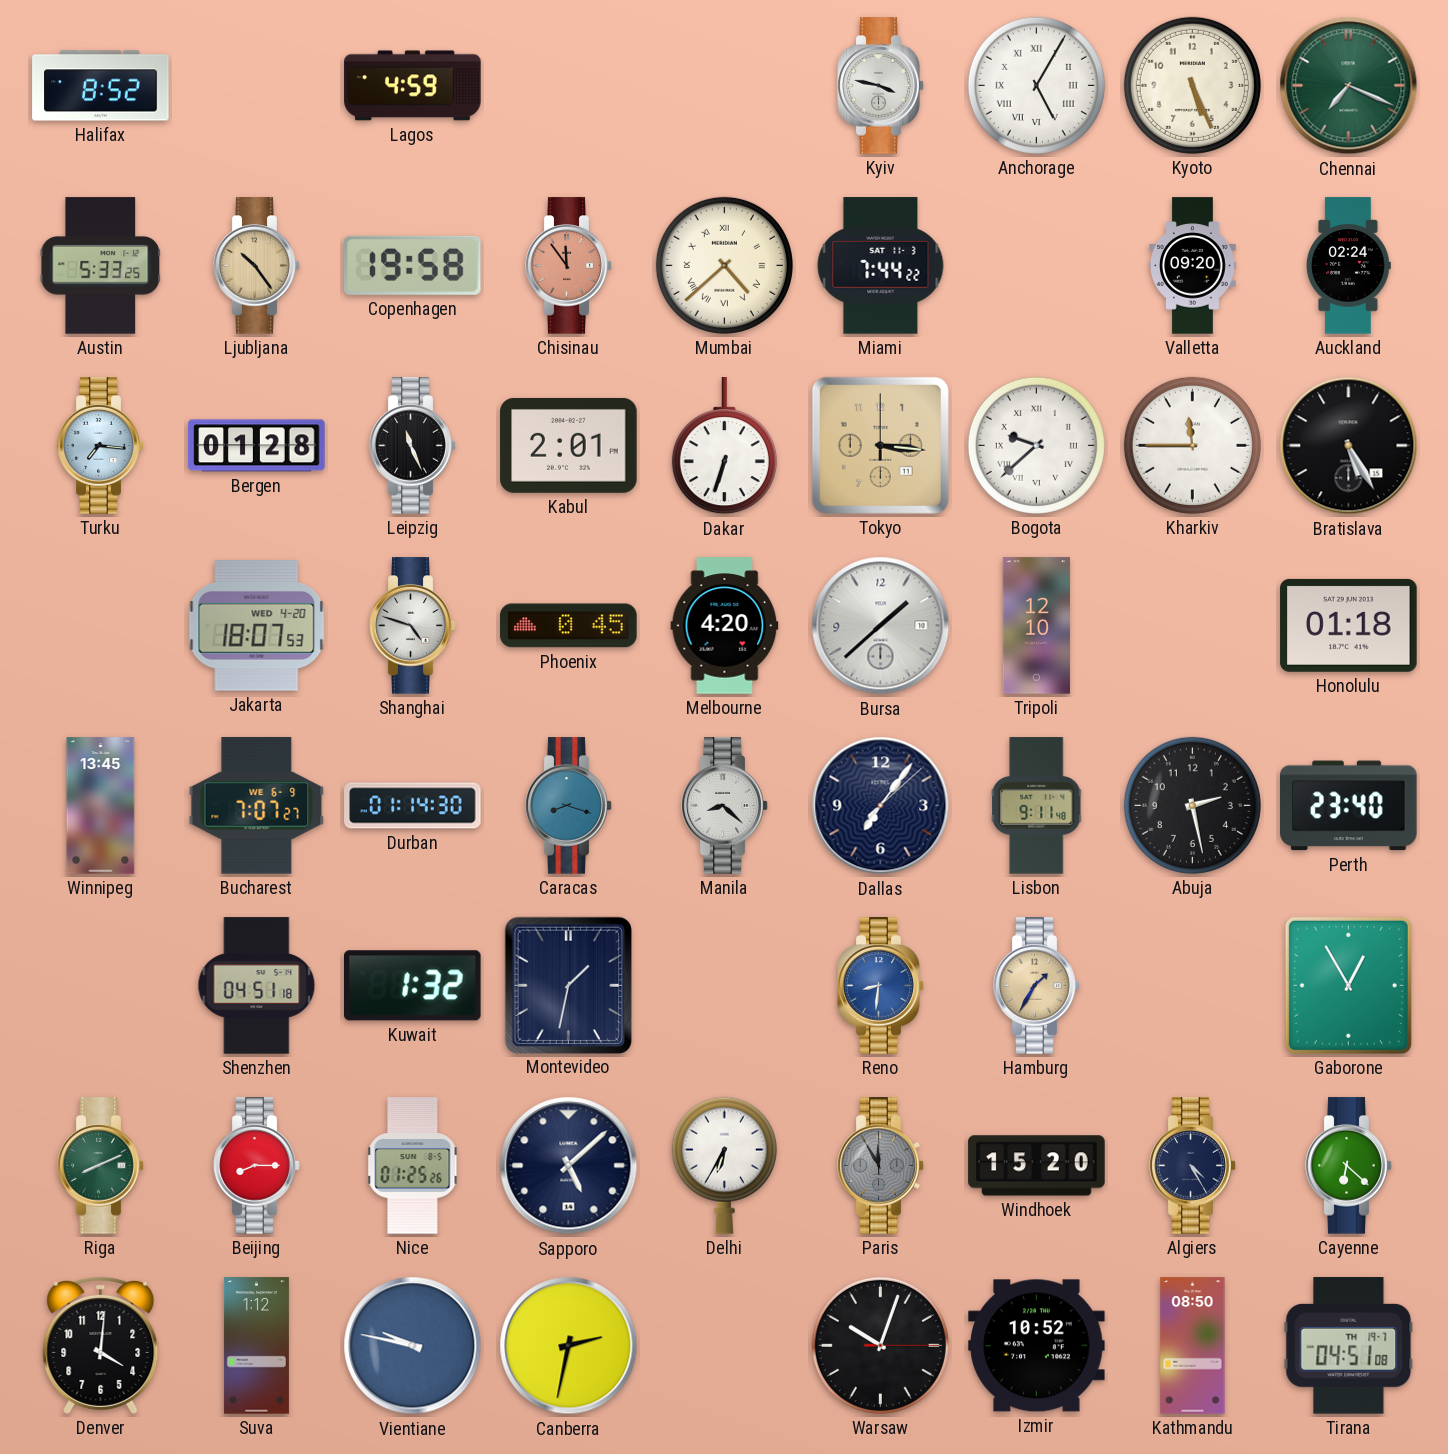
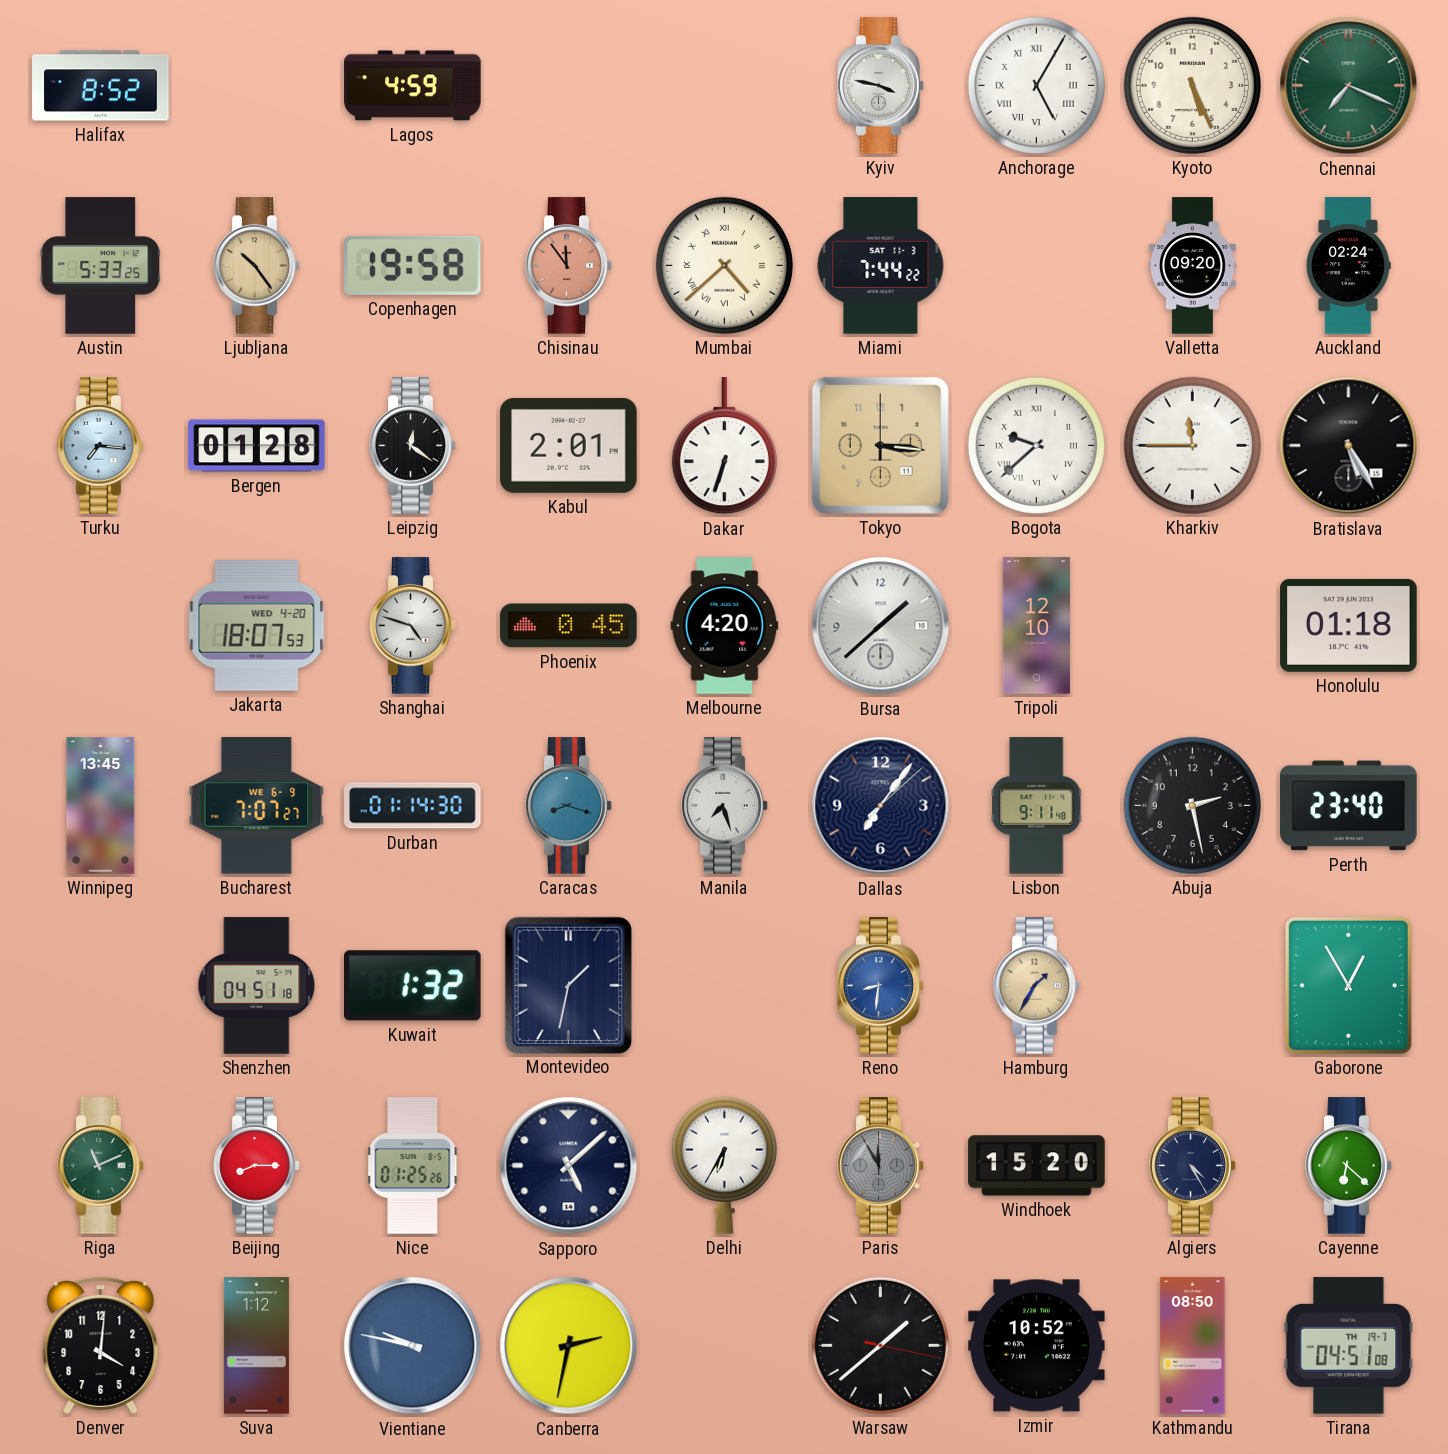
Leipzig: 11:26 -> 12:21
Manila: 8:22 -> 7:27
Riga: 8:11 -> 11:11
Warsaw: 10:03 -> 1:38
